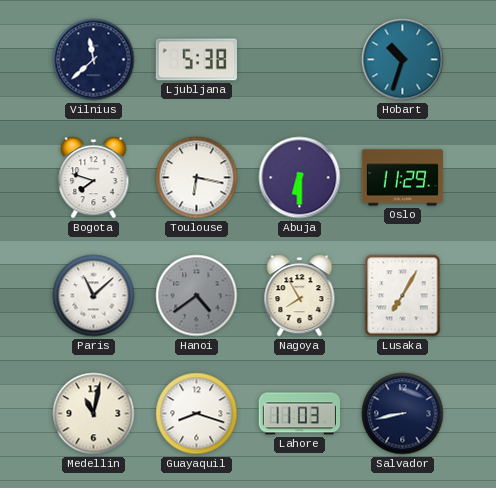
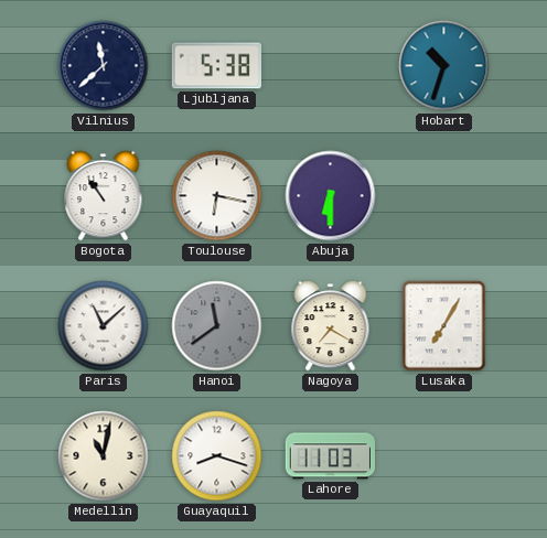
Bogota: 7:48 -> 10:54
Oslo: 11:29 -> none
Hanoi: 4:39 -> 11:39
Nagoya: 7:55 -> 7:20
Salvador: 8:43 -> none
